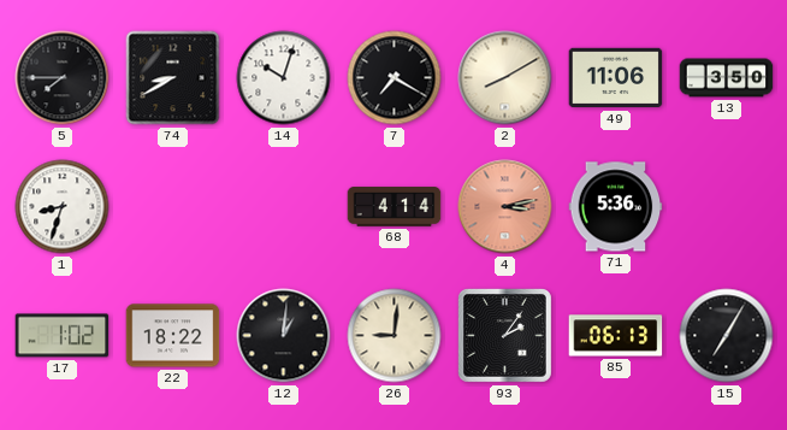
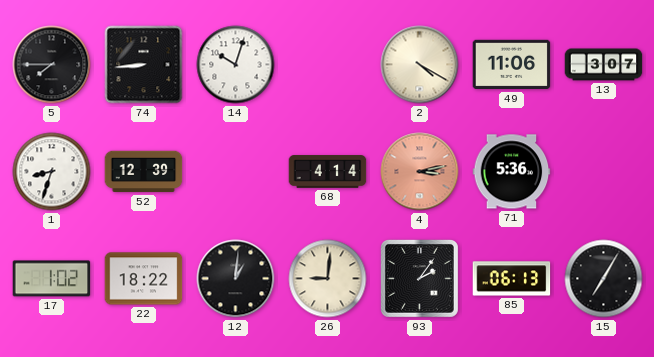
74: 8:40 -> 8:44
7: 7:20 -> none
2: 8:10 -> 4:20
13: 3:50 -> 3:07
52: none -> 12:39
